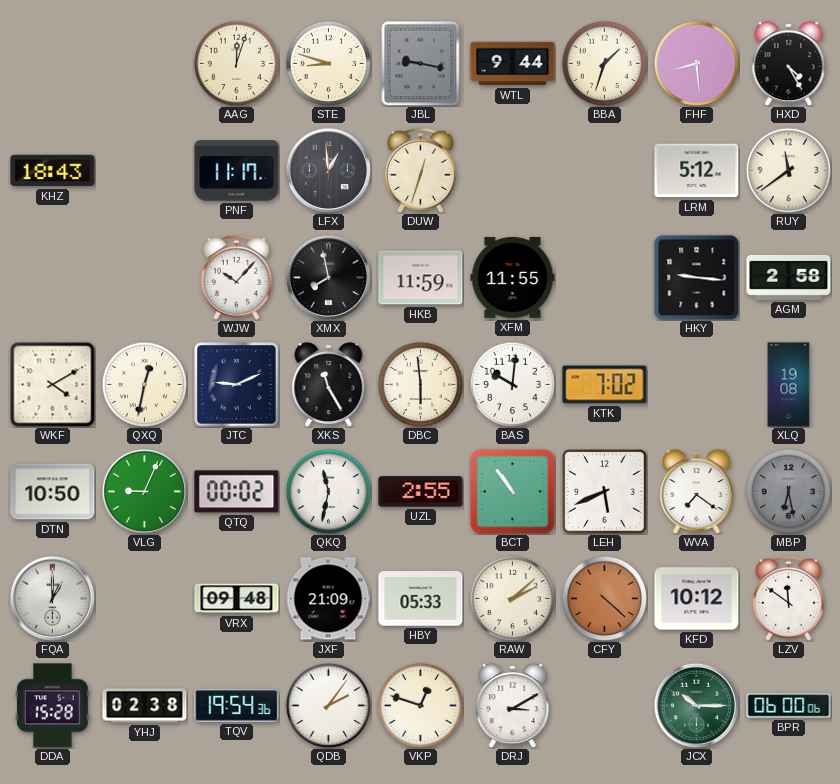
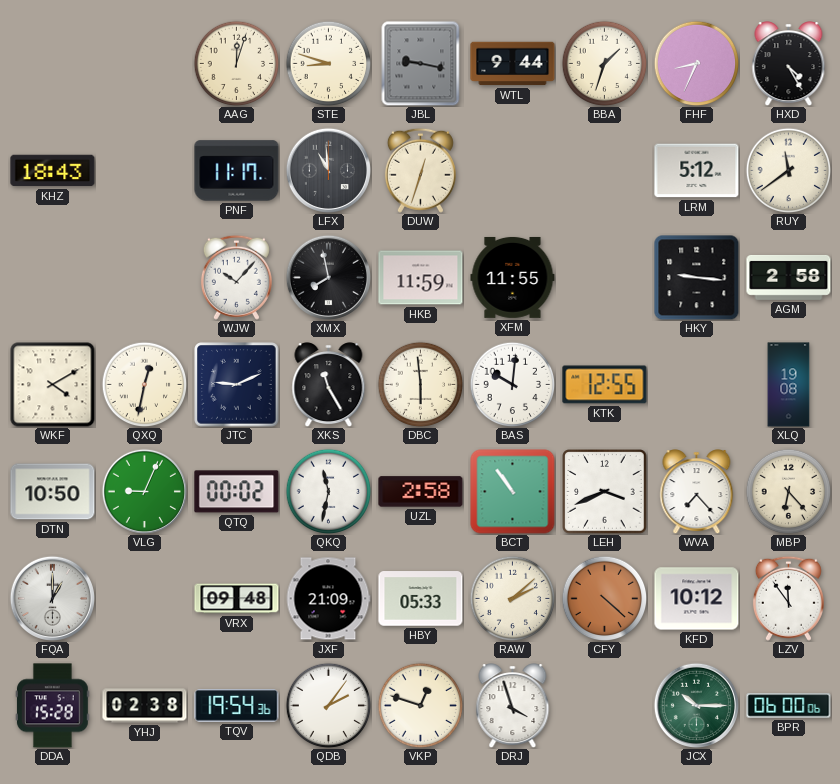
FHF: 8:29 -> 8:34
LFX: 12:59 -> 10:59
KTK: 7:02 -> 12:55
UZL: 2:55 -> 2:58
LEH: 5:41 -> 3:41
WVA: 7:21 -> 7:23
MBP: 6:28 -> 6:23
MBP dial: grey -> cream
LZV: 11:51 -> 11:54
DRJ: 3:10 -> 3:57
